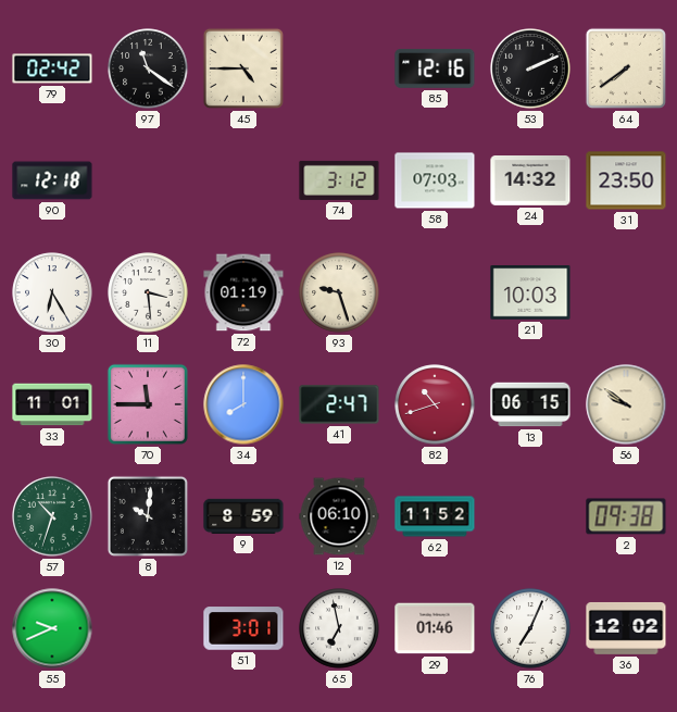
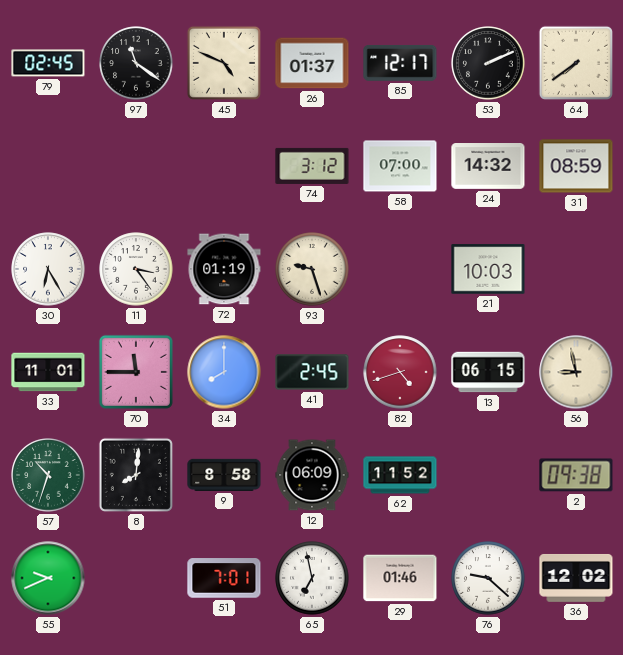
79: 02:42 -> 02:45
45: 4:45 -> 4:49
26: none -> 01:37
85: 12:16 -> 12:17
90: 12:18 -> none
58: 07:03 -> 07:00
31: 23:50 -> 08:59
11: 3:29 -> 3:24
41: 2:47 -> 2:45
82: 10:42 -> 4:42
56: 9:51 -> 8:58
8: 10:01 -> 8:01
9: 8:59 -> 8:58
12: 06:10 -> 06:09
51: 3:01 -> 7:01
76: 7:04 -> 9:22
